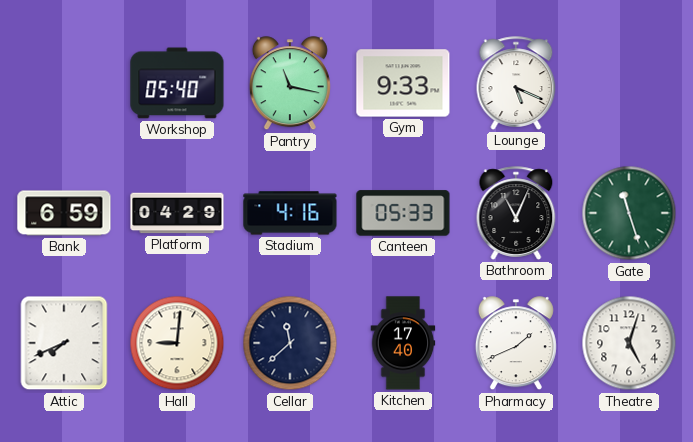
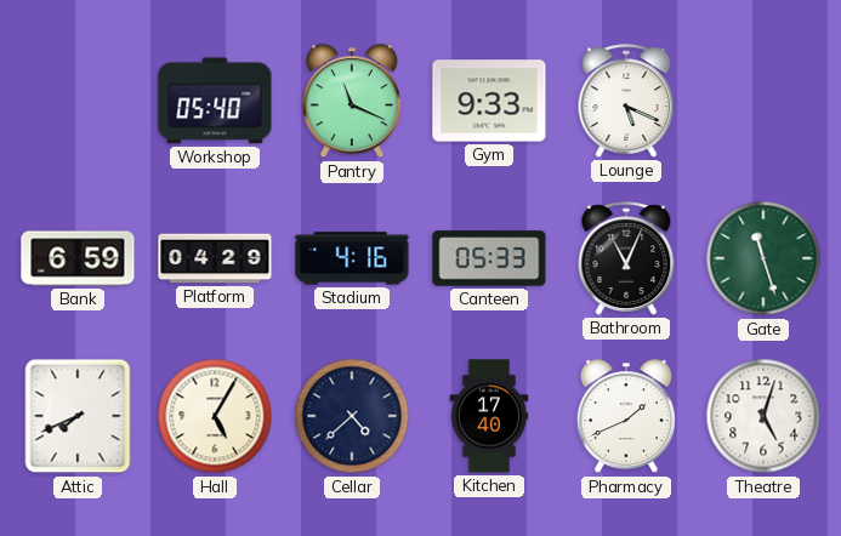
Pantry: 11:17 -> 11:19
Hall: 9:01 -> 5:05
Cellar: 11:38 -> 4:38
